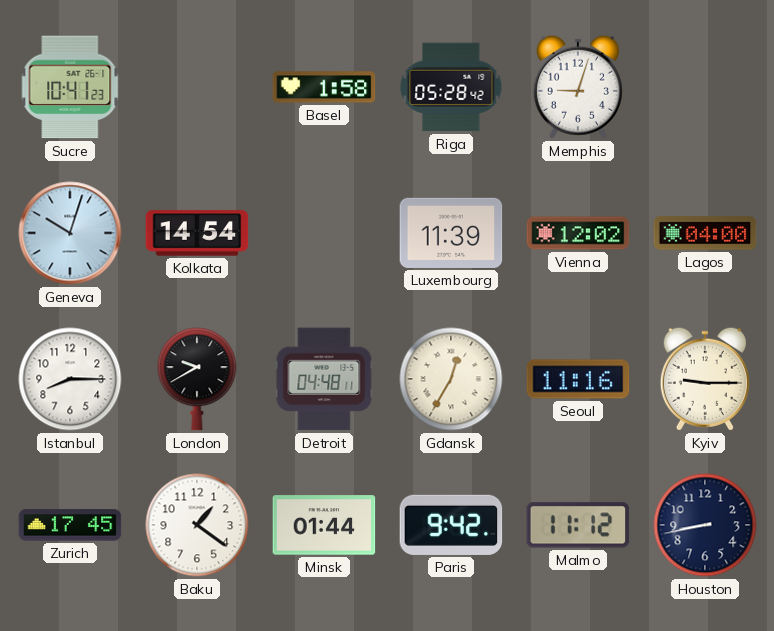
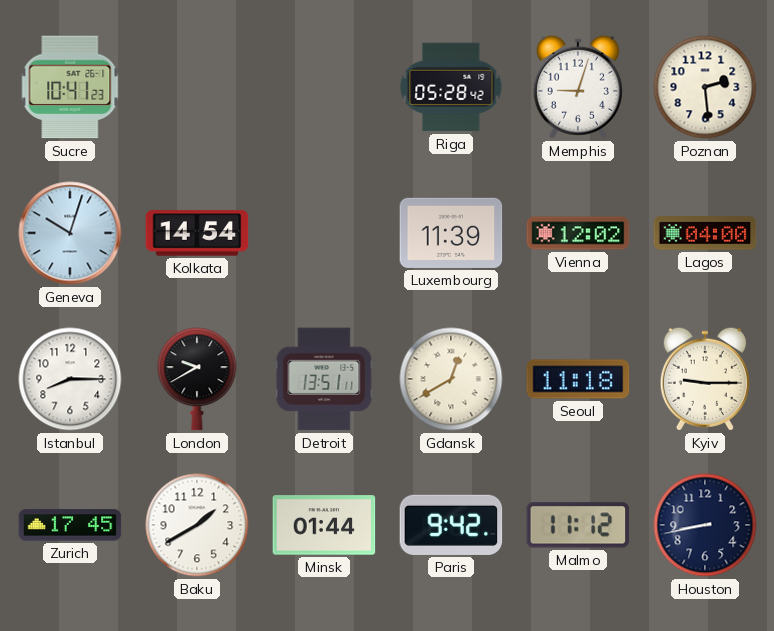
Basel: 1:58 -> none
Poznan: none -> 2:29
Detroit: 04:48 -> 13:51
Gdansk: 12:35 -> 12:40
Seoul: 11:16 -> 11:18
Baku: 1:21 -> 1:40
